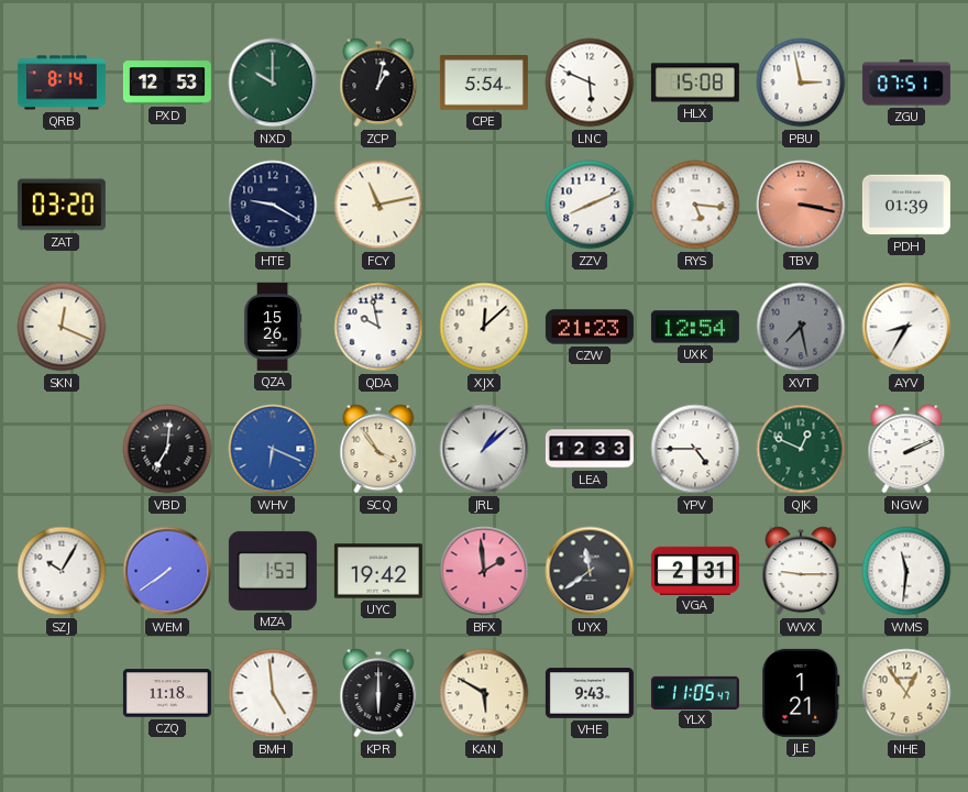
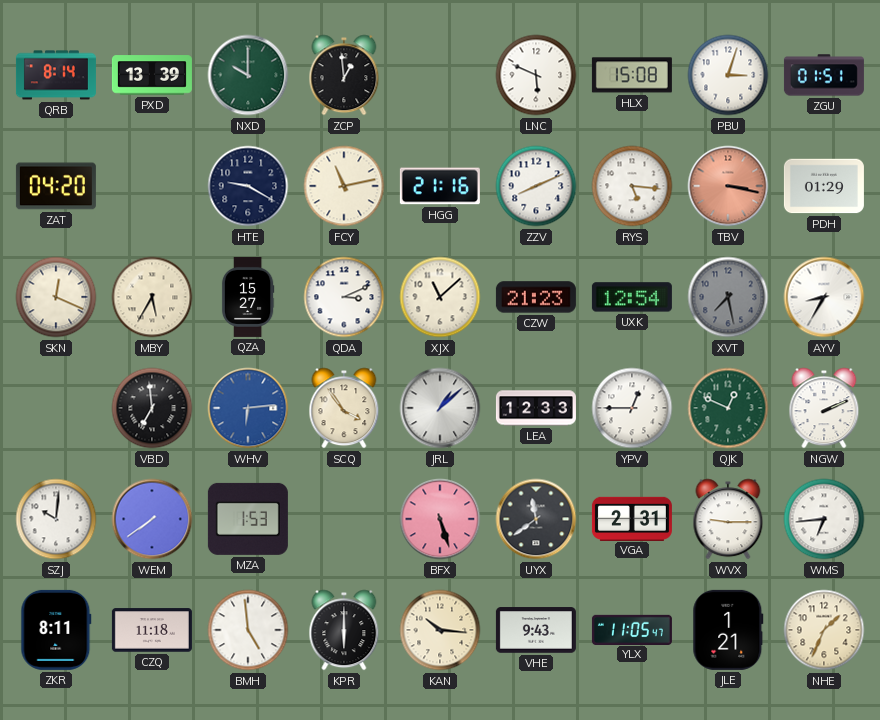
PXD: 12:53 -> 13:39
ZCP: 1:02 -> 12:59
CPE: 5:54 -> none
PBU: 2:58 -> 3:03
ZGU: 07:51 -> 01:51
ZAT: 03:20 -> 04:20
HGG: none -> 21:16
PDH: 01:39 -> 01:29
MBY: none -> 5:35
QZA: 15:26 -> 15:27
QDA: 9:58 -> 3:11
XJX: 12:08 -> 11:08
VBD: 7:01 -> 6:59
WHV: 6:19 -> 6:14
YPV: 4:45 -> 12:45
SZJ: 10:05 -> 10:01
UYC: 19:42 -> none
BFX: 1:59 -> 5:27
WMS: 11:31 -> 6:44
ZKR: none -> 8:11
KAN: 5:50 -> 10:16
NHE: 12:54 -> 1:34
